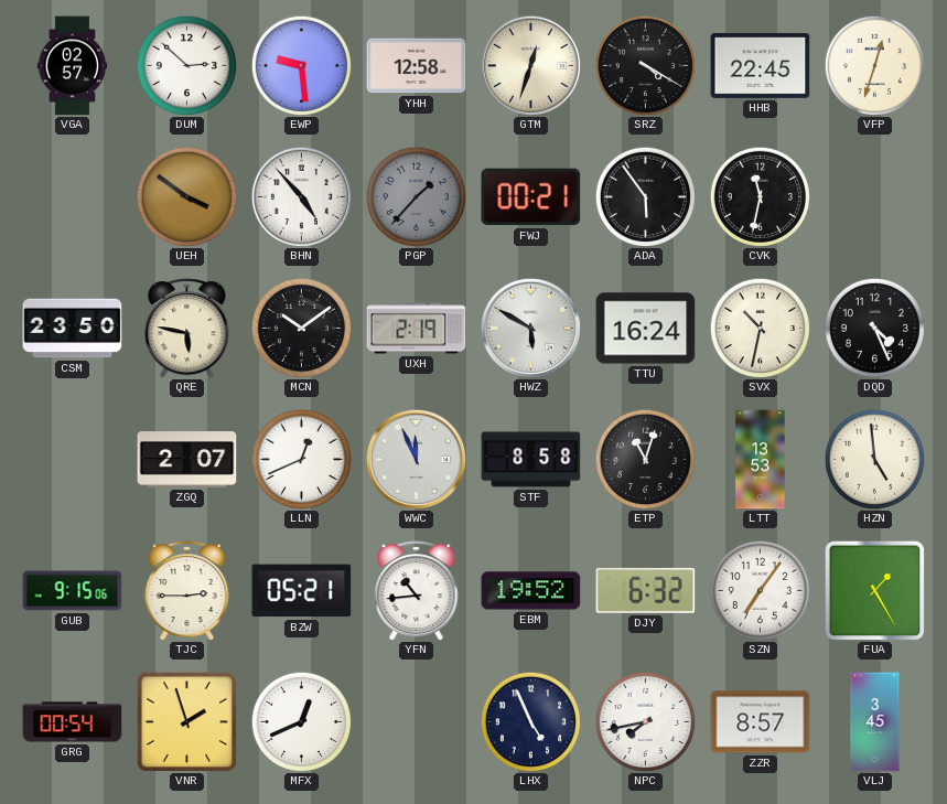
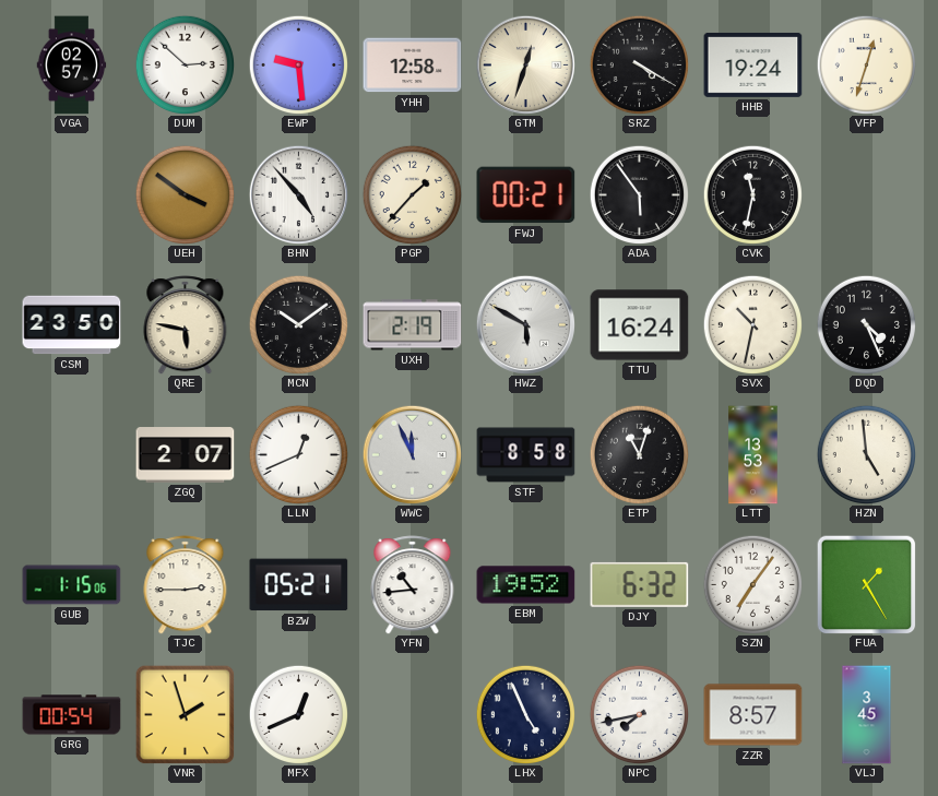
HHB: 22:45 -> 19:24
PGP dial: grey -> cream
GUB: 9:15 -> 1:15
